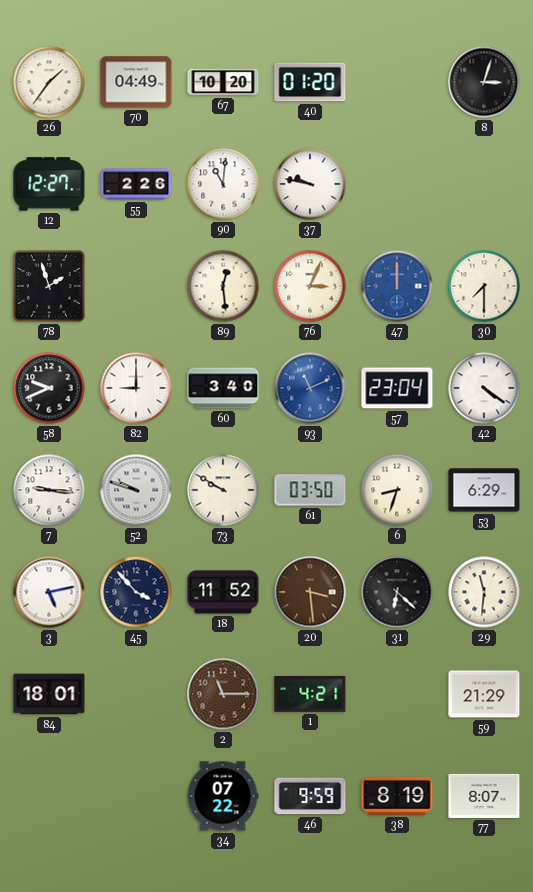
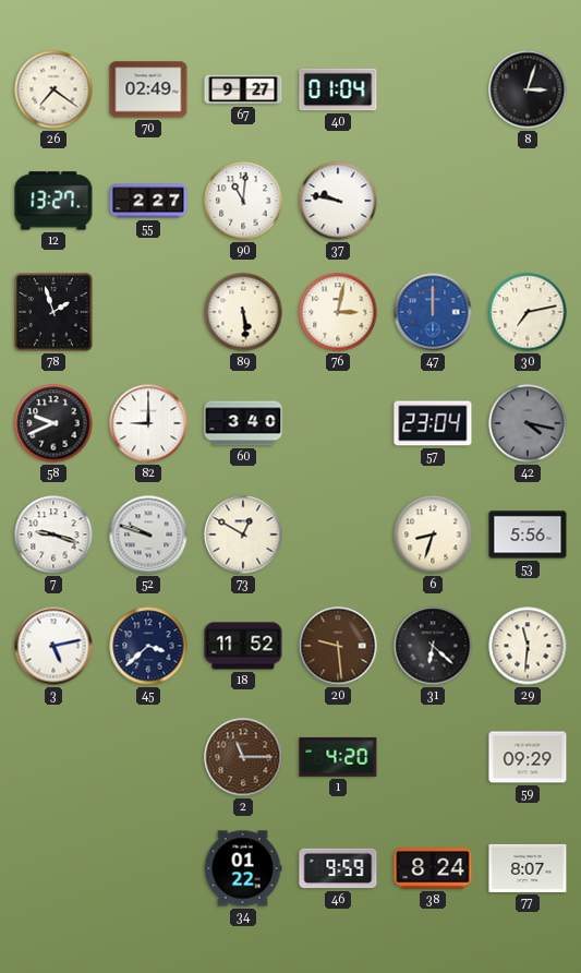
26: 1:36 -> 7:21
70: 04:49 -> 02:49
67: 10:20 -> 9:27
40: 01:20 -> 01:04
12: 12:27 -> 13:27
55: 2:26 -> 2:27
89: 12:29 -> 5:29
76: 3:04 -> 3:02
30: 7:30 -> 7:13
93: 11:11 -> none
42: 4:21 -> 4:17
42 dial: white -> grey
7: 9:16 -> 9:18
73: 9:50 -> 12:50
61: 03:50 -> none
53: 6:29 -> 5:56
45: 3:53 -> 3:38
20: 3:29 -> 9:29
84: 18:01 -> none
1: 4:21 -> 4:20
59: 21:29 -> 09:29
34: 07:22 -> 01:22
38: 8:19 -> 8:24
